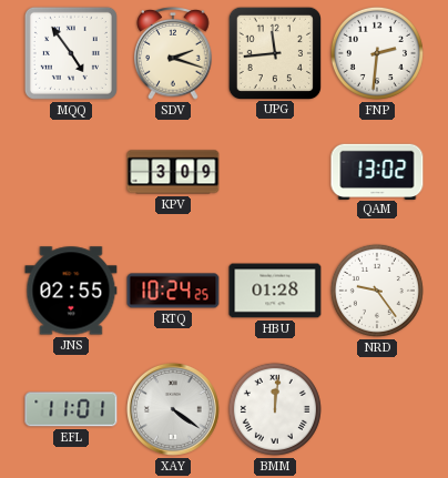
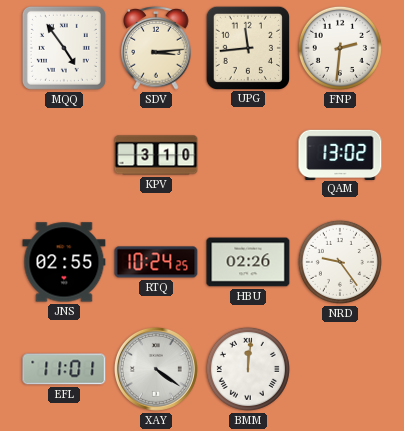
SDV: 2:18 -> 3:14
KPV: 3:09 -> 3:10
HBU: 01:28 -> 02:26
